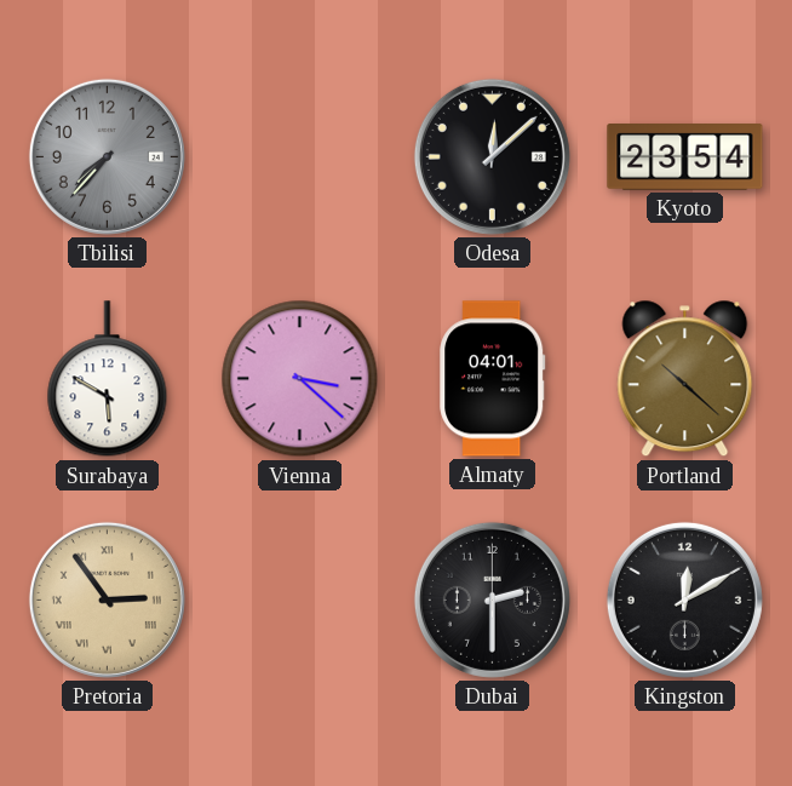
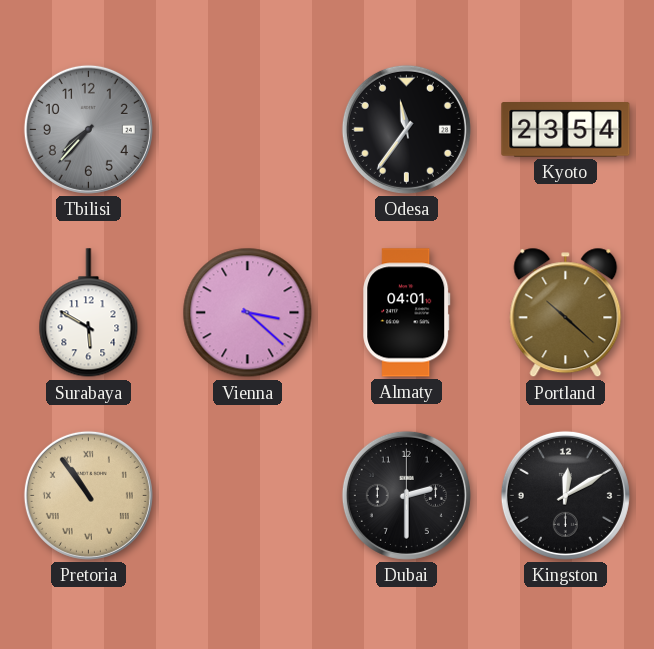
Odesa: 12:08 -> 11:36
Pretoria: 2:54 -> 10:54
